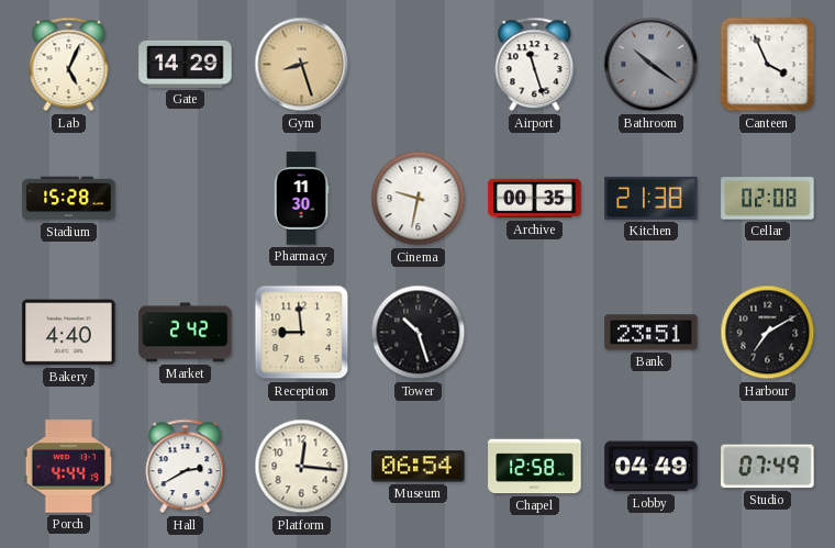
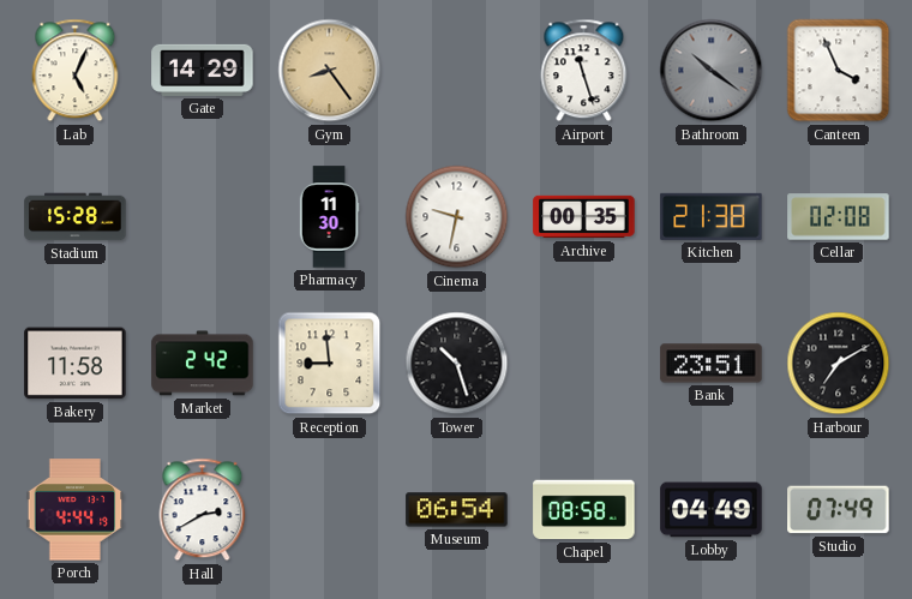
Gym: 8:27 -> 8:24
Bakery: 4:40 -> 11:58
Platform: 12:16 -> none
Chapel: 12:58 -> 08:58
